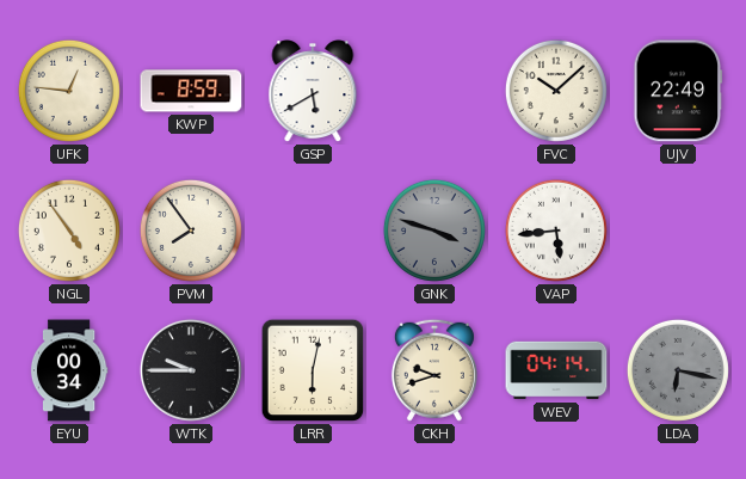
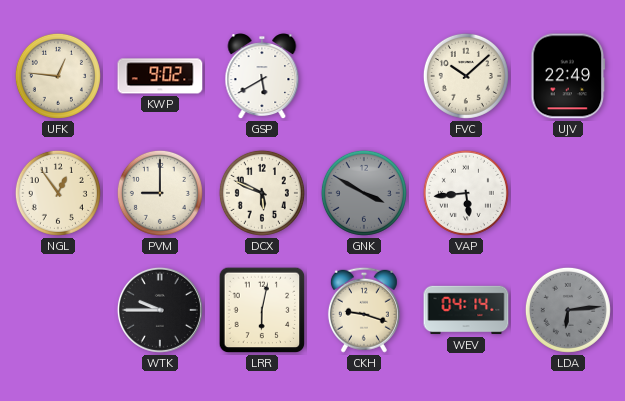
KWP: 8:59 -> 9:02
NGL: 4:54 -> 12:54
PVM: 7:54 -> 9:00
DCX: none -> 5:49
GNK: 3:48 -> 3:50
EYU: 00:34 -> none
CKH: 9:42 -> 9:18
LDA: 6:17 -> 6:14
